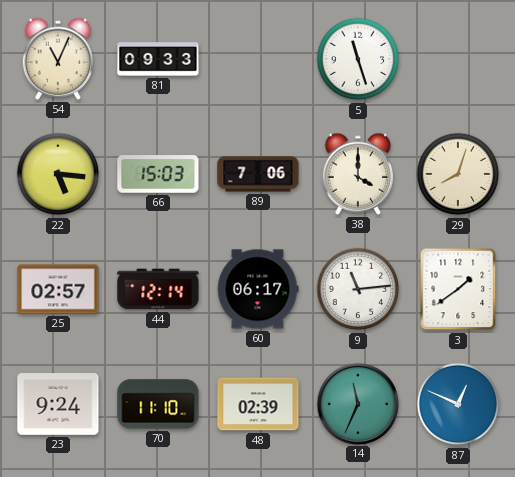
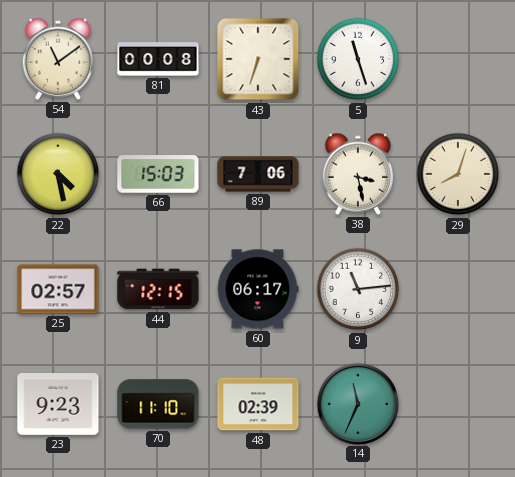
54: 11:04 -> 11:09
81: 09:33 -> 00:08
43: none -> 6:33
22: 5:16 -> 4:28
38: 4:00 -> 3:28
44: 12:14 -> 12:15
3: 1:39 -> none
23: 9:24 -> 9:23
87: 12:49 -> none
